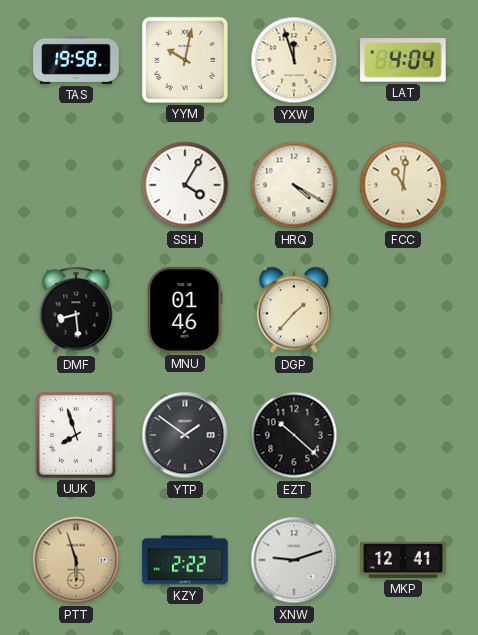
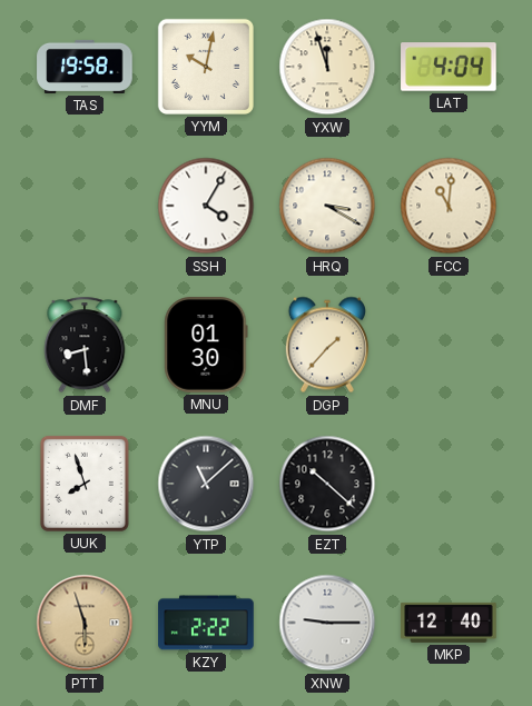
HRQ: 4:20 -> 3:20
MNU: 01:46 -> 01:30
YTP: 1:51 -> 11:08
XNW: 9:12 -> 9:15
MKP: 12:41 -> 12:40
